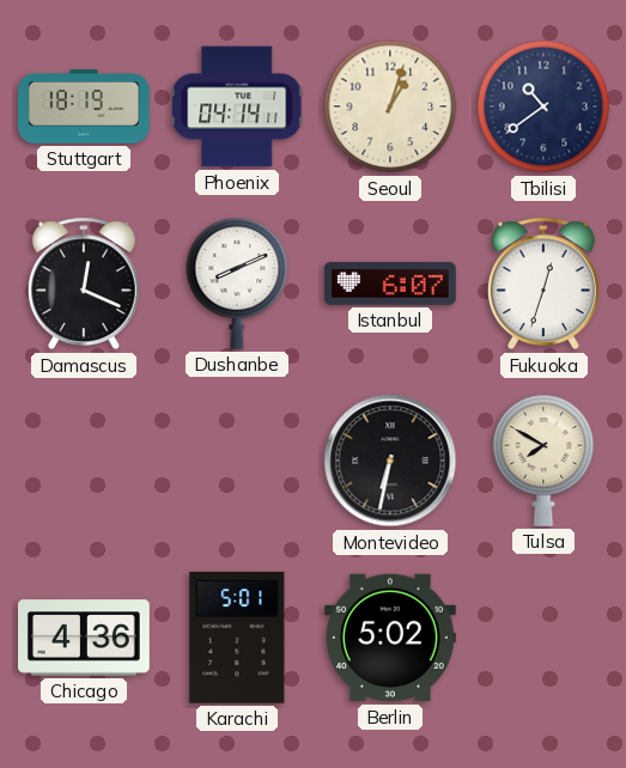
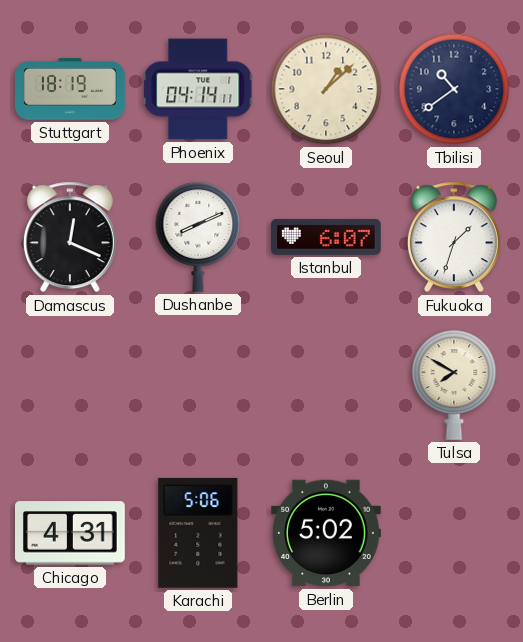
Seoul: 1:03 -> 1:08
Fukuoka: 12:33 -> 1:33
Montevideo: 6:32 -> none
Chicago: 4:36 -> 4:31
Karachi: 5:01 -> 5:06
